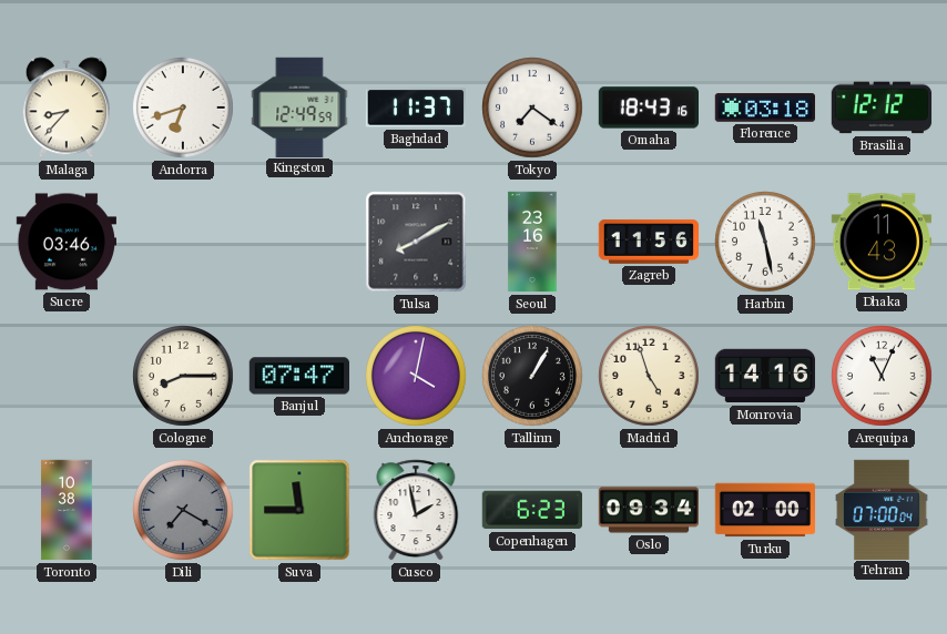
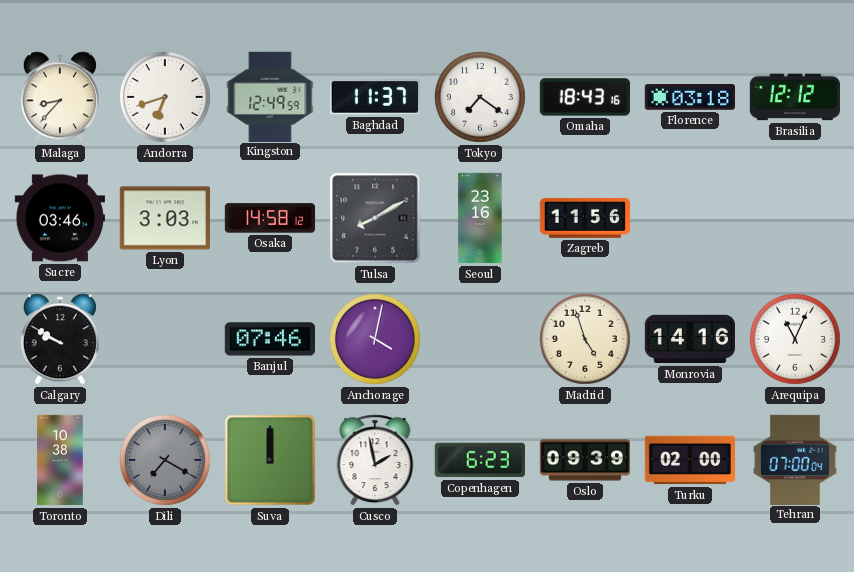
Lyon: none -> 3:03
Osaka: none -> 14:58
Harbin: 11:28 -> none
Dhaka: 11:43 -> none
Calgary: none -> 9:50
Cologne: 8:15 -> none
Banjul: 07:47 -> 07:46
Tallinn: 1:05 -> none
Suva: 11:45 -> 12:00
Oslo: 09:34 -> 09:39
